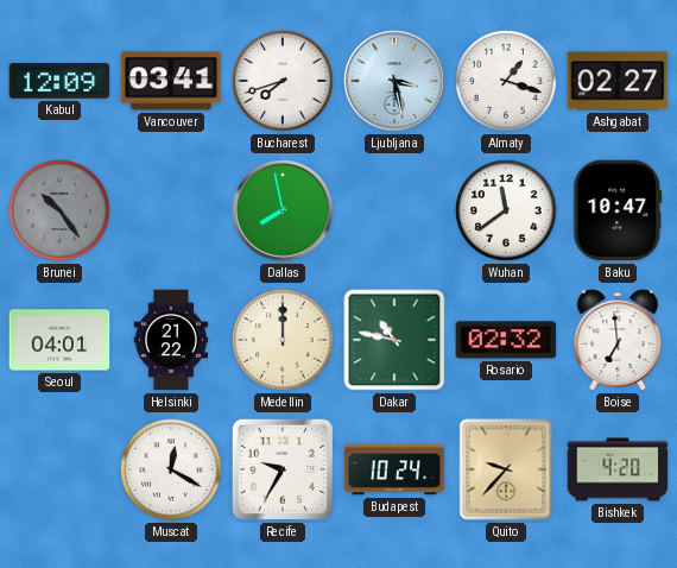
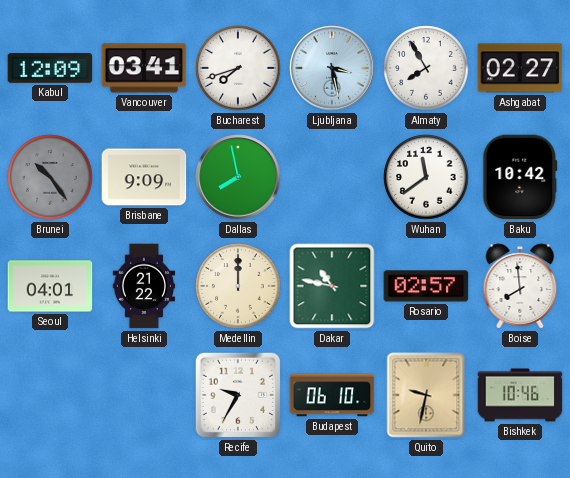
Almaty: 1:18 -> 7:55
Brisbane: none -> 9:09
Baku: 10:47 -> 10:42
Rosario: 02:32 -> 02:57
Boise: 6:59 -> 7:59
Muscat: 12:20 -> none
Budapest: 10:24 -> 06:10
Quito: 9:37 -> 9:32
Bishkek: 4:20 -> 10:46
